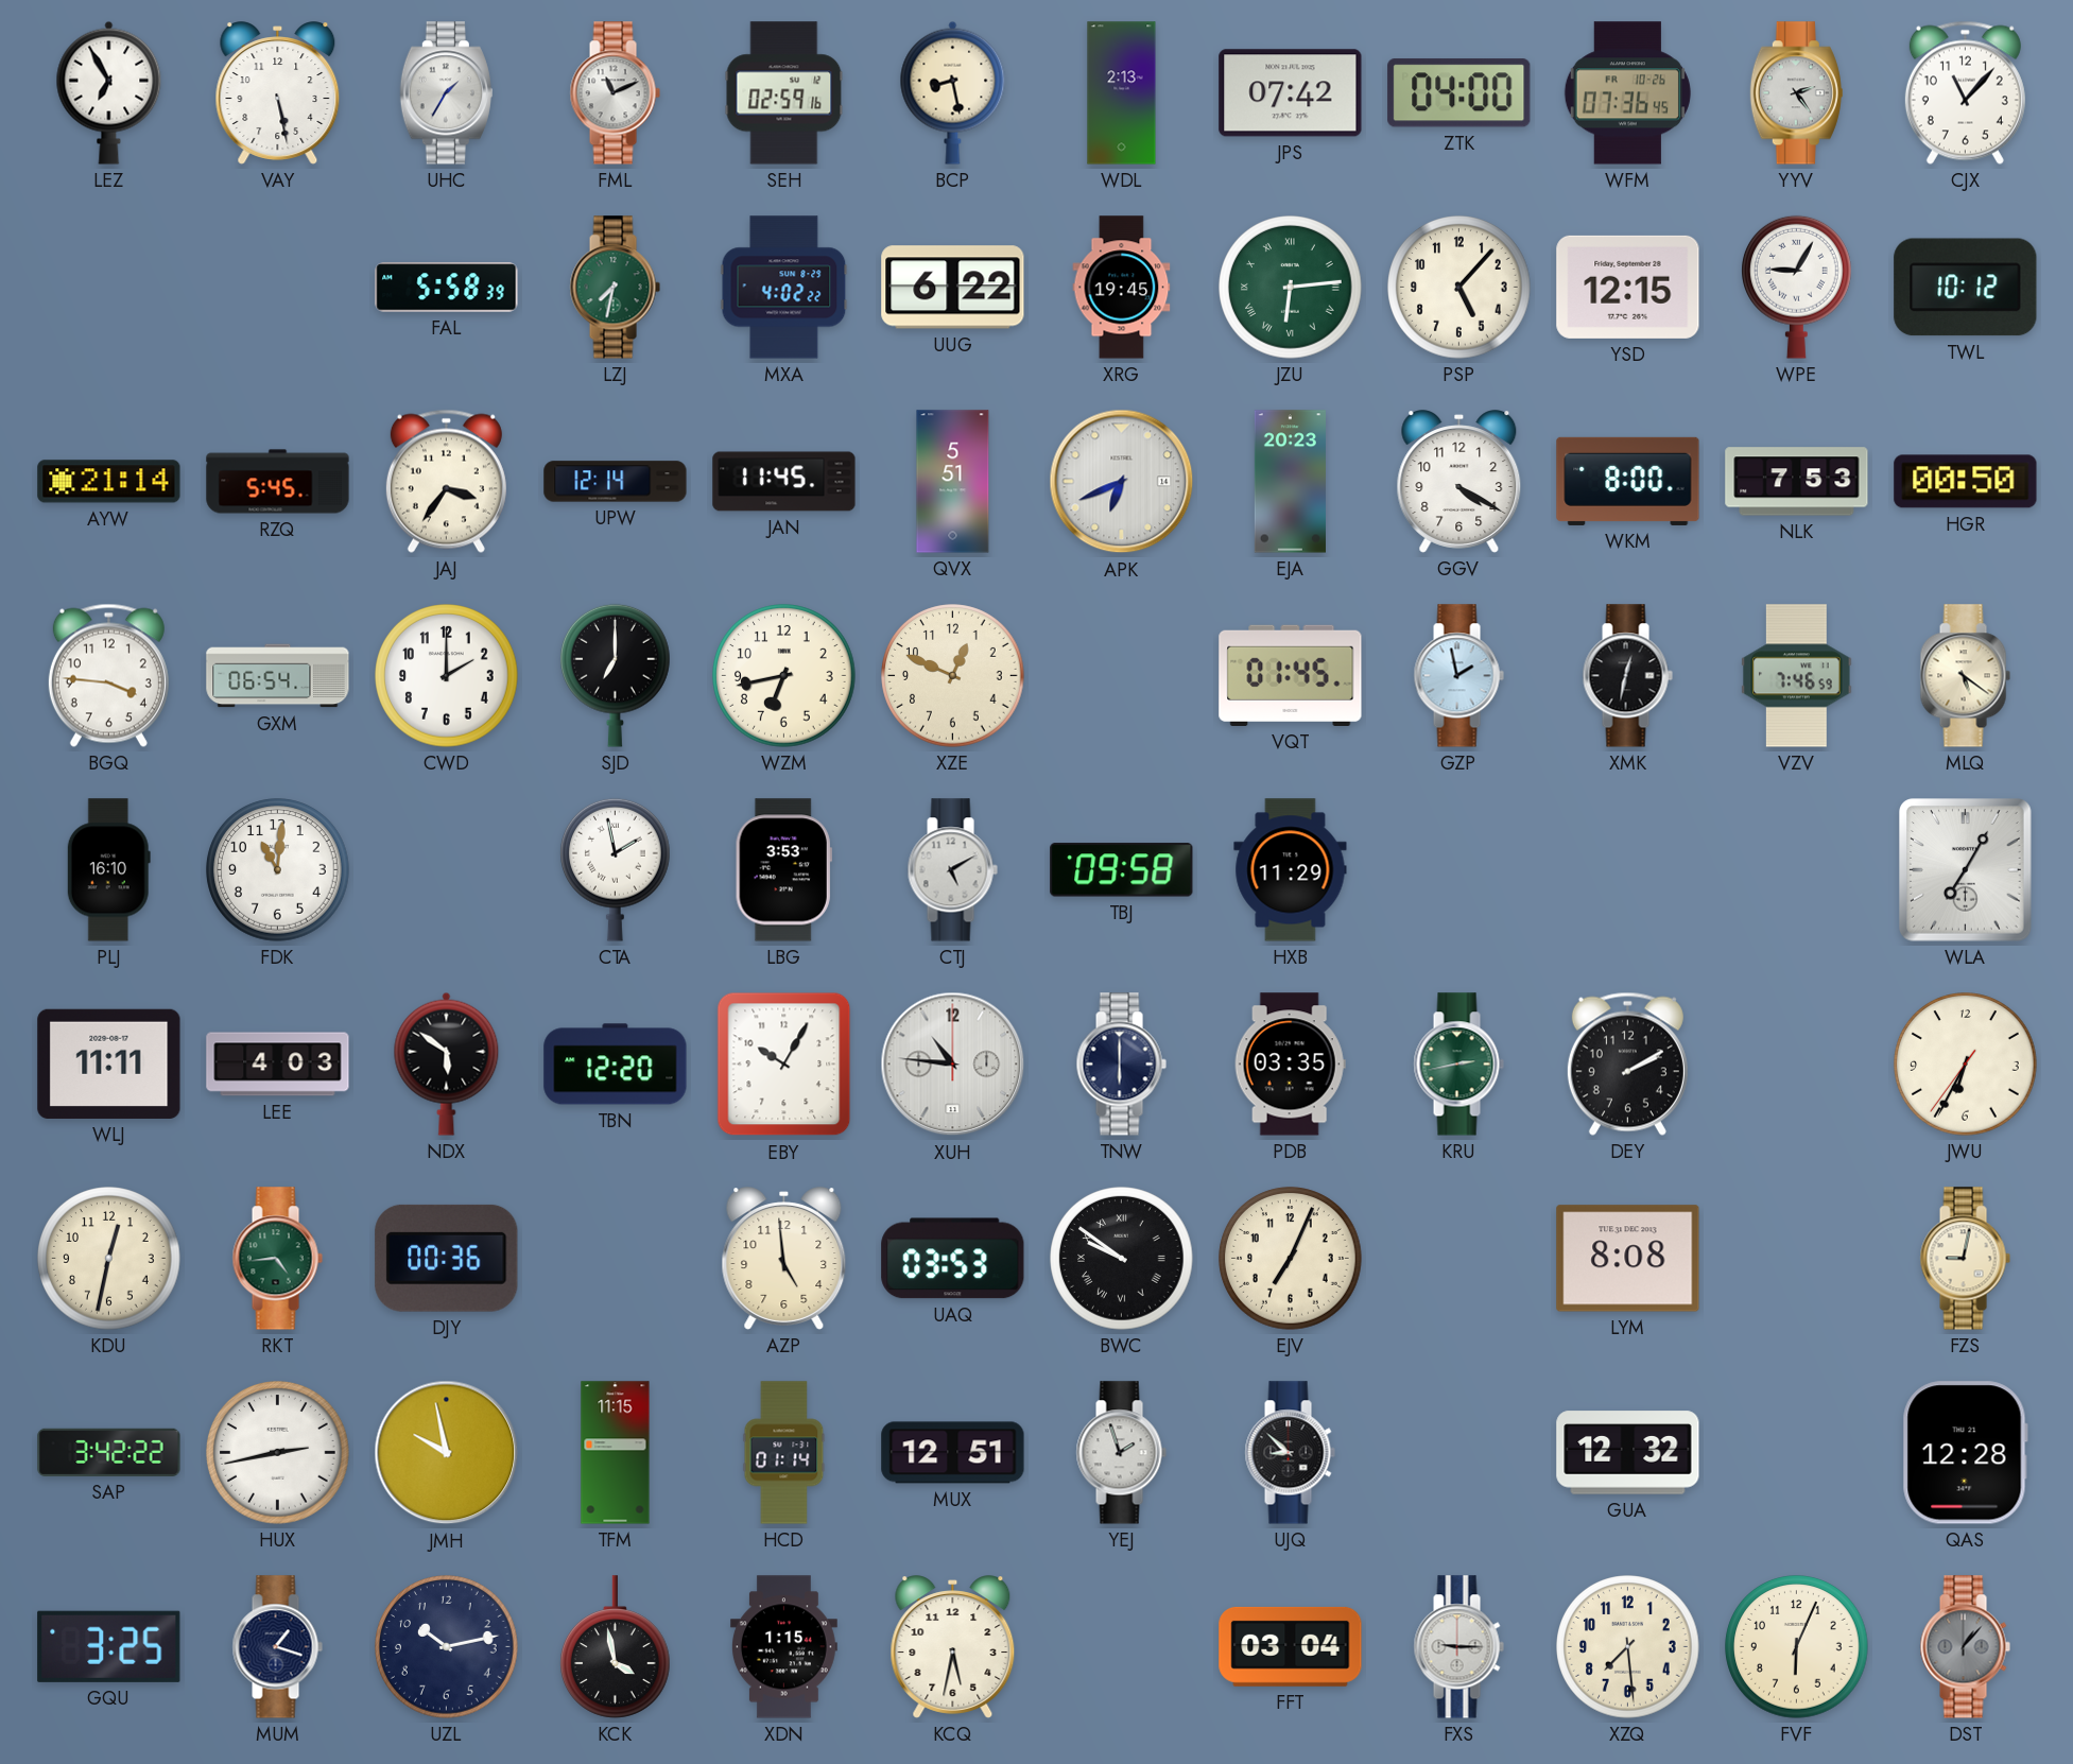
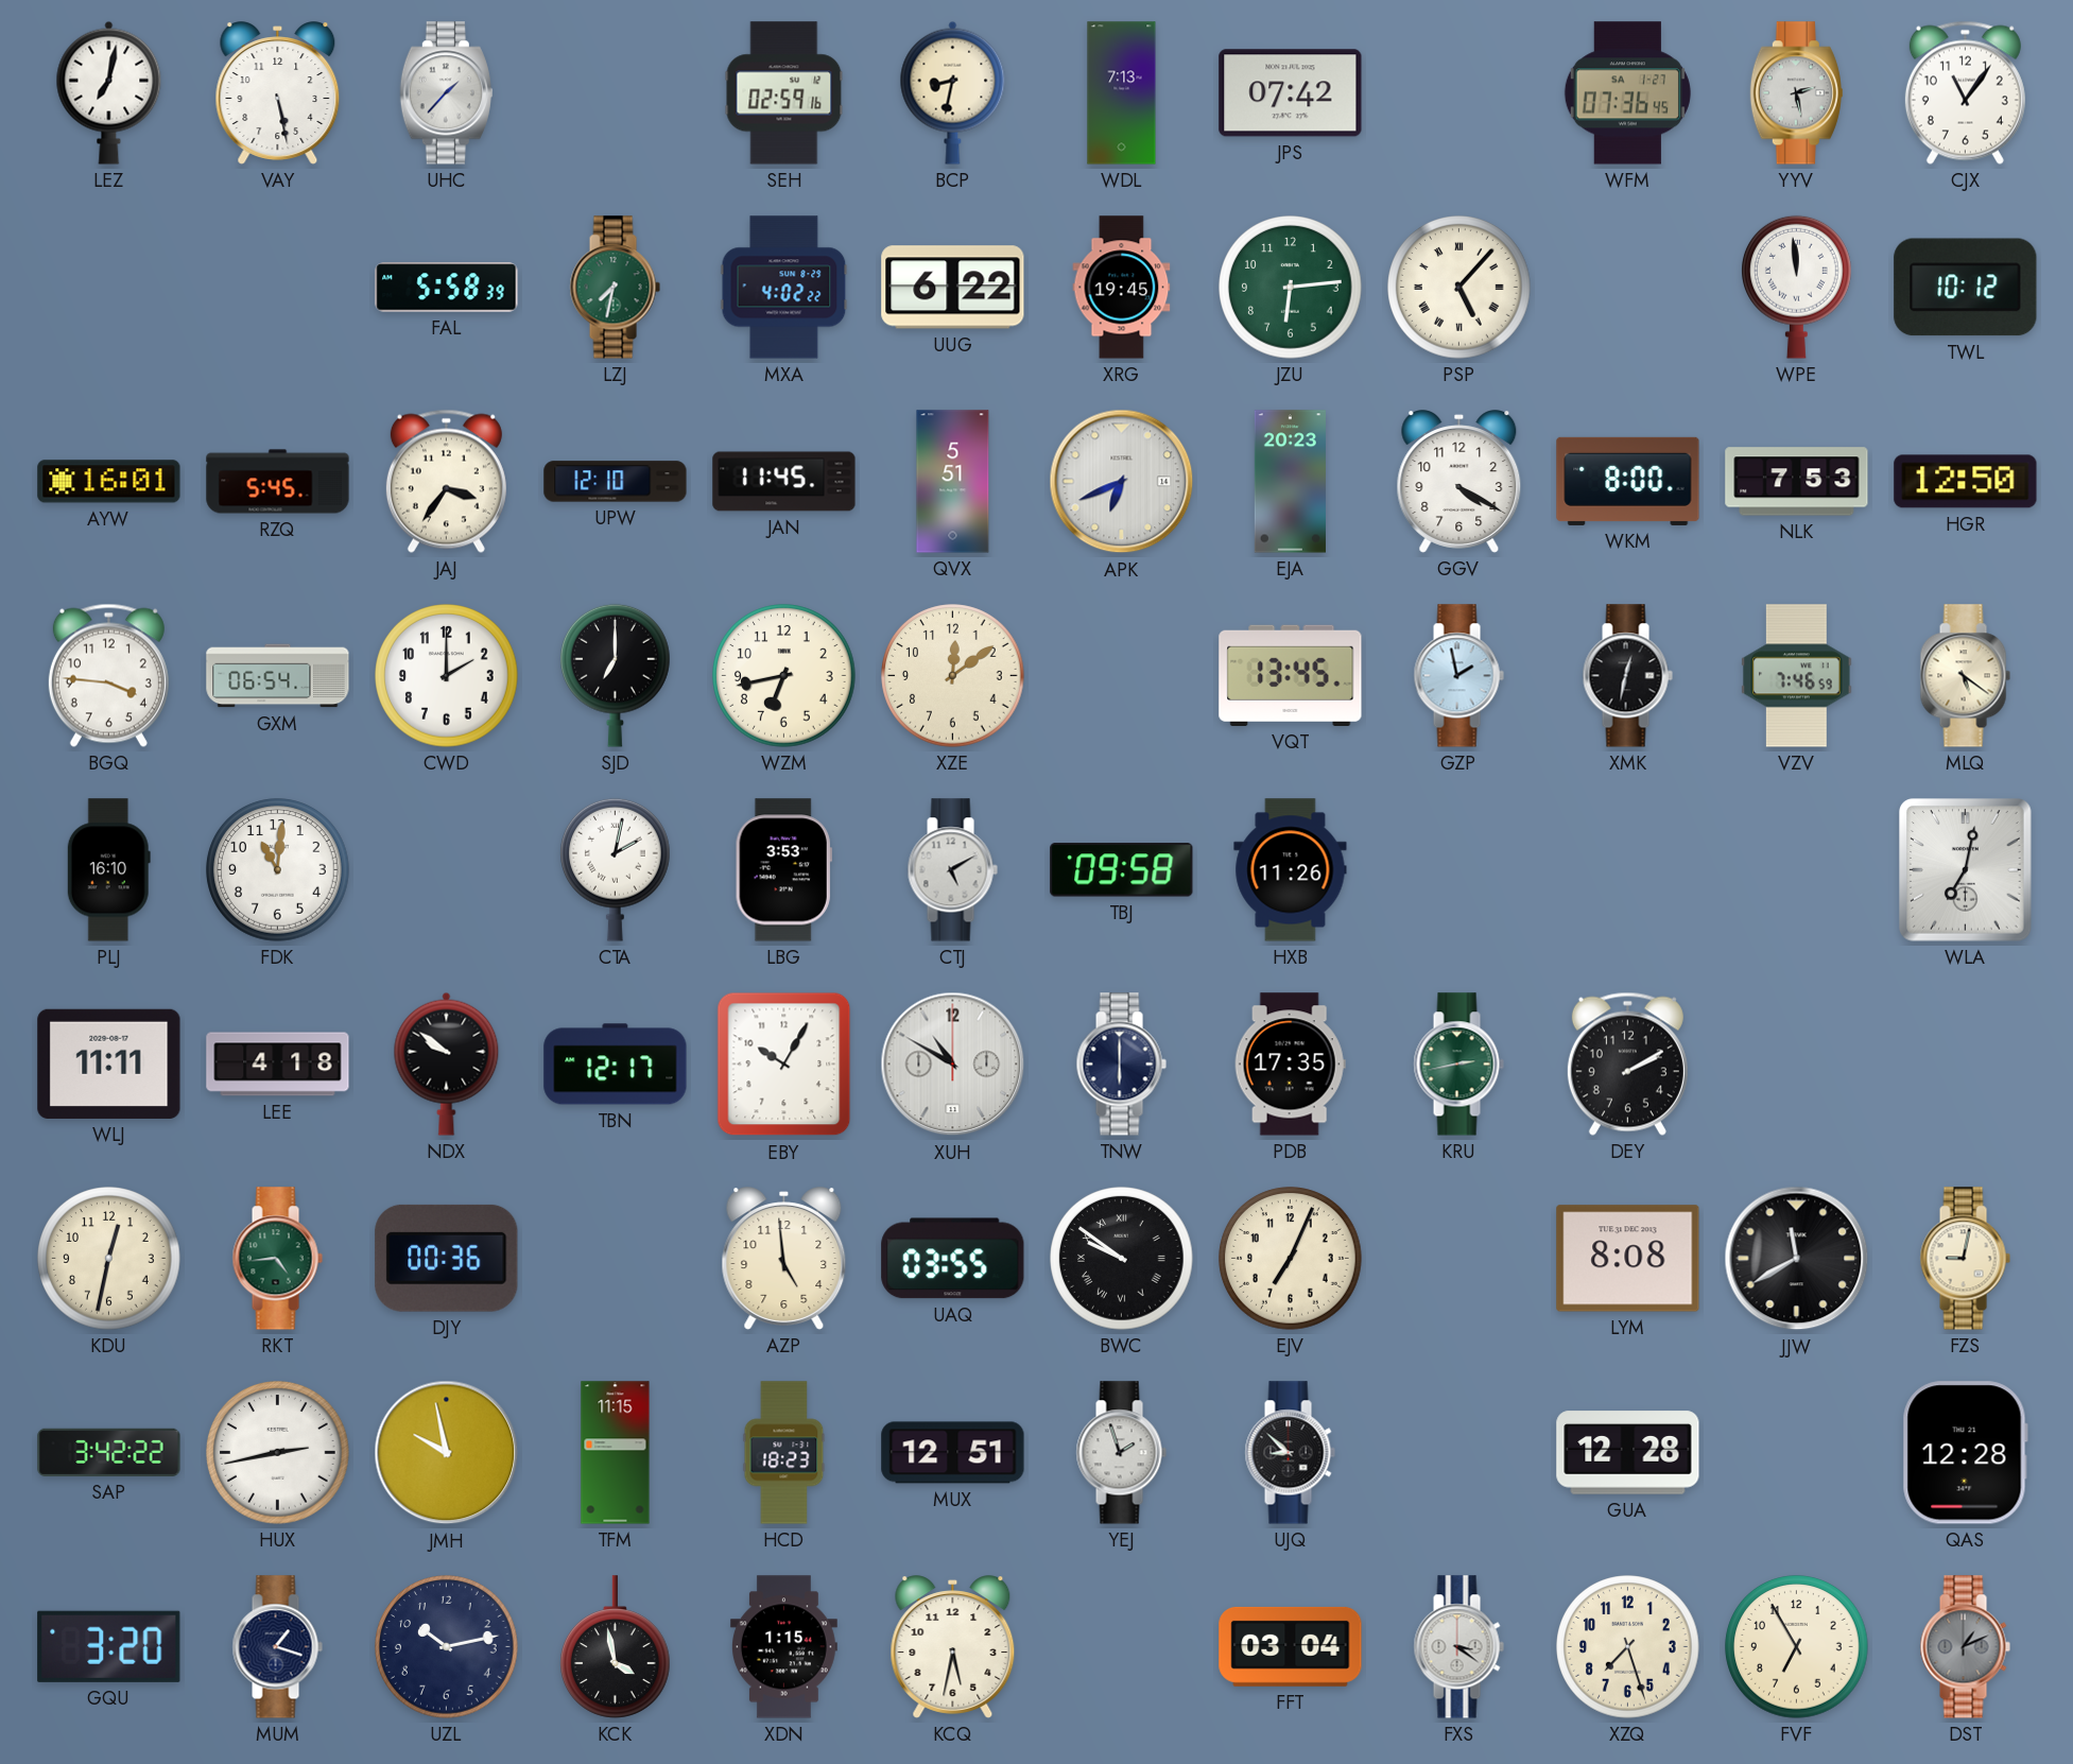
LEZ: 6:55 -> 7:02
UHC: 1:35 -> 1:37
FML: 11:11 -> none
BCP: 8:28 -> 8:32
WDL: 2:13 -> 7:13
ZTK: 04:00 -> none
WFM date: FR 10-26 -> SA 1-27
YYV: 2:24 -> 2:28
CJX: 11:07 -> 11:06
JZU numerals: Roman -> Arabic
PSP numerals: Arabic -> Roman
YSD: 12:15 -> none
WPE: 9:05 -> 11:59
AYW: 21:14 -> 16:01
UPW: 12:14 -> 12:10
HGR: 00:50 -> 12:50
XZE: 12:49 -> 12:09
VQT: 01:45 -> 13:45
CTA: 1:58 -> 2:02
HXB: 11:29 -> 11:26
WLA: 7:05 -> 7:02
LEE: 4:03 -> 4:18
NDX: 5:51 -> 9:51
TBN: 12:20 -> 12:17
XUH: 10:46 -> 10:50
PDB: 03:35 -> 17:35
JWU: 6:34 -> none
UAQ: 03:53 -> 03:55
JJW: none -> 11:40
HCD: 01:14 -> 18:23
GUA: 12:32 -> 12:28
GQU: 3:25 -> 3:20
FXS: 9:15 -> 3:21
XZQ: 7:29 -> 7:27
FVF: 6:04 -> 6:55
DST: 1:07 -> 1:11
